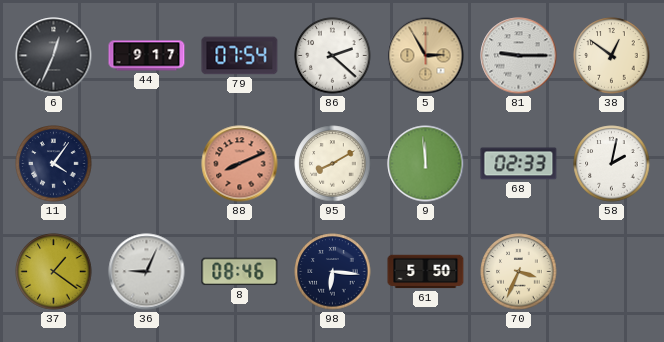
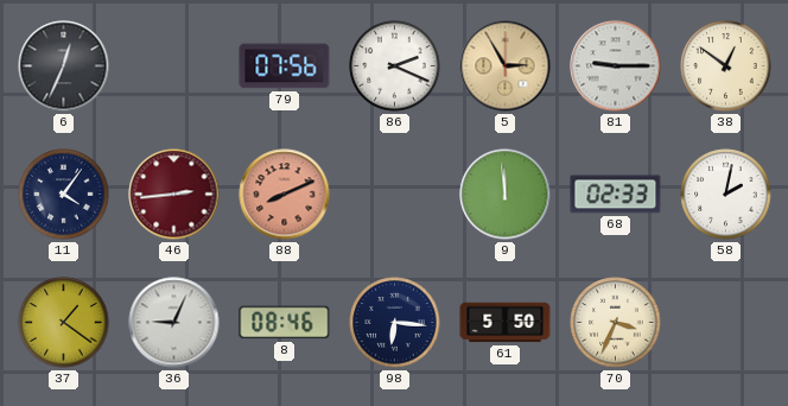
44: 9:17 -> none
79: 07:54 -> 07:56
86: 2:22 -> 2:19
46: none -> 2:44
95: 8:10 -> none
